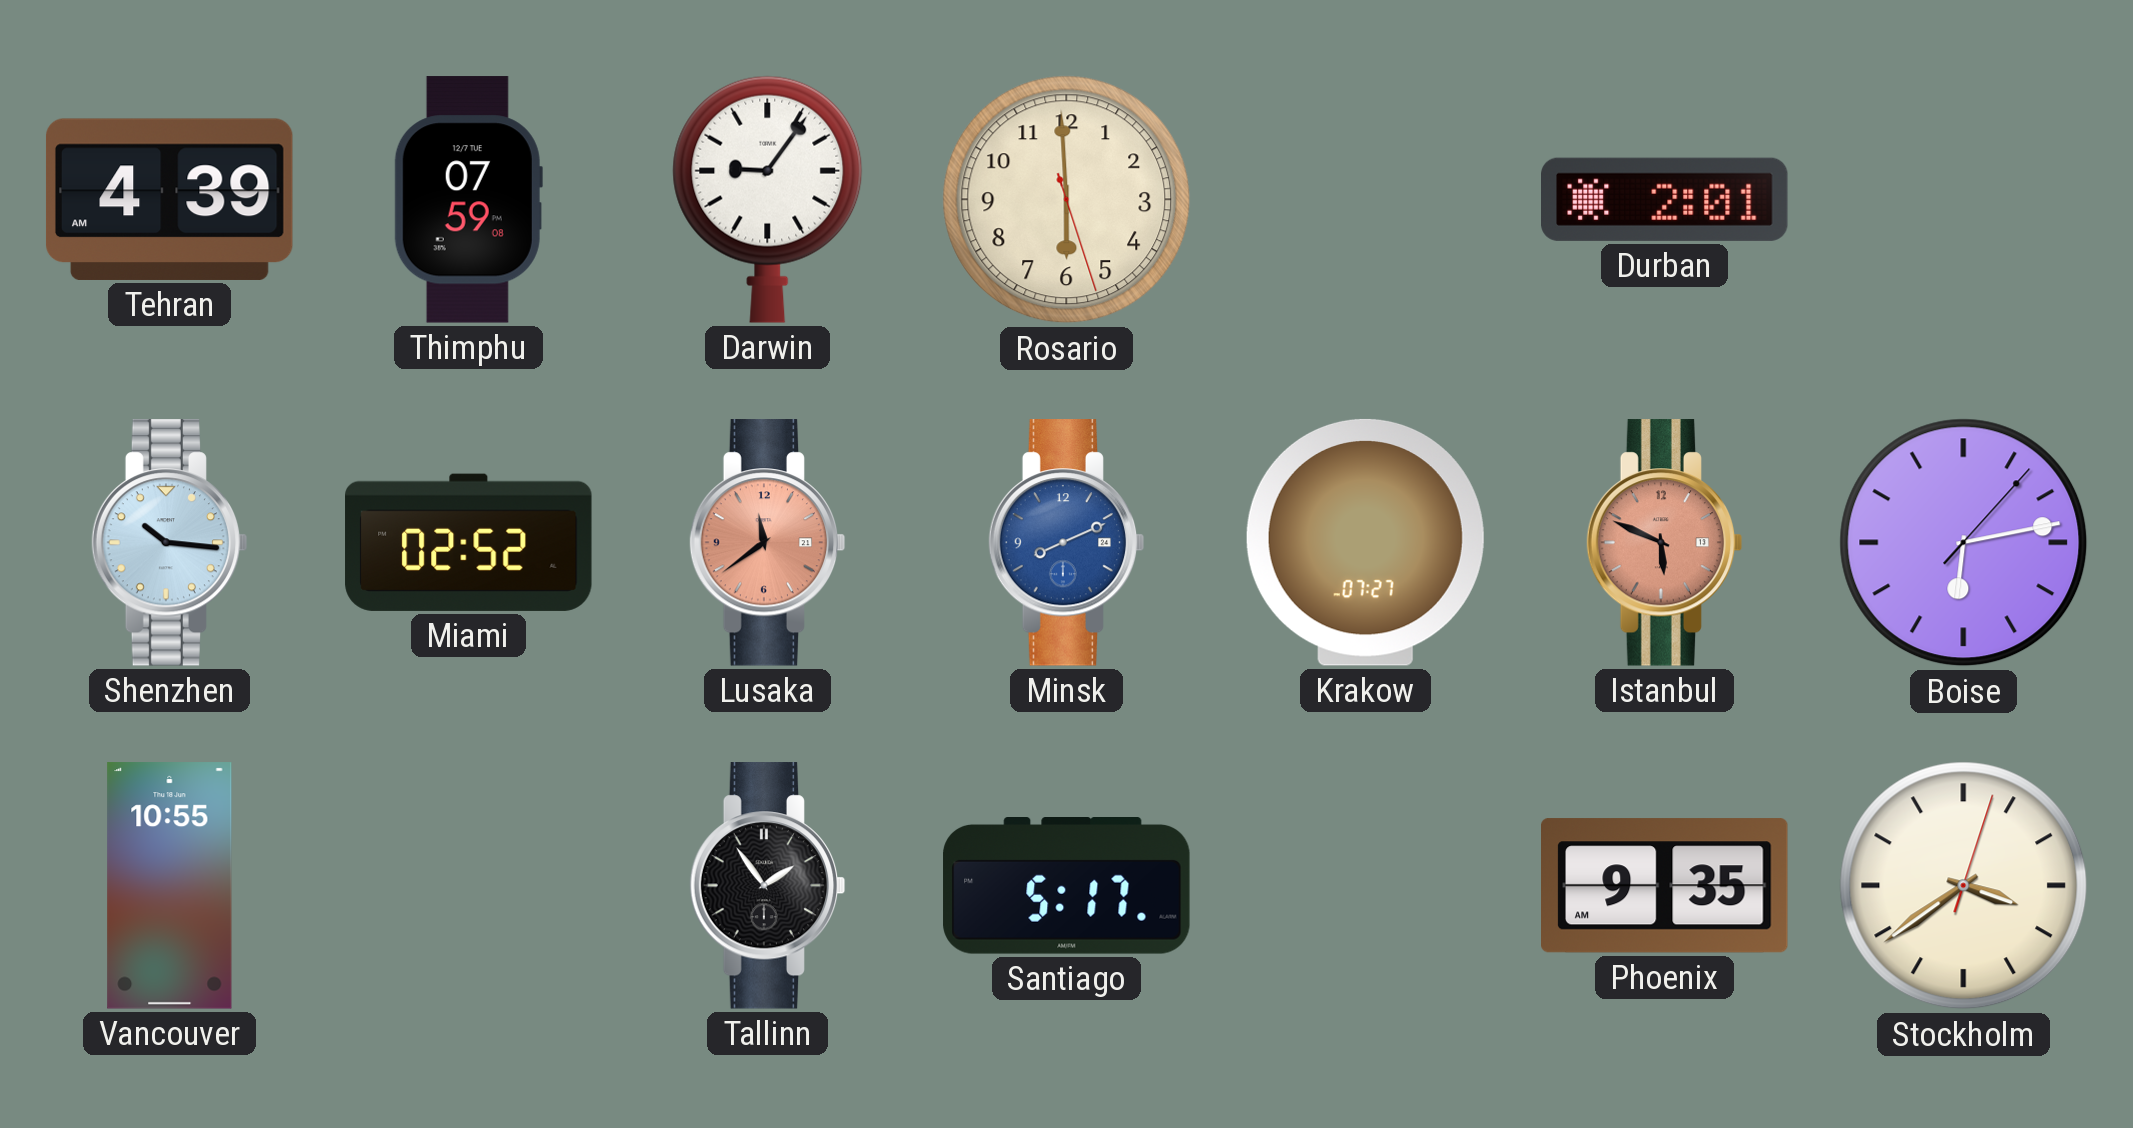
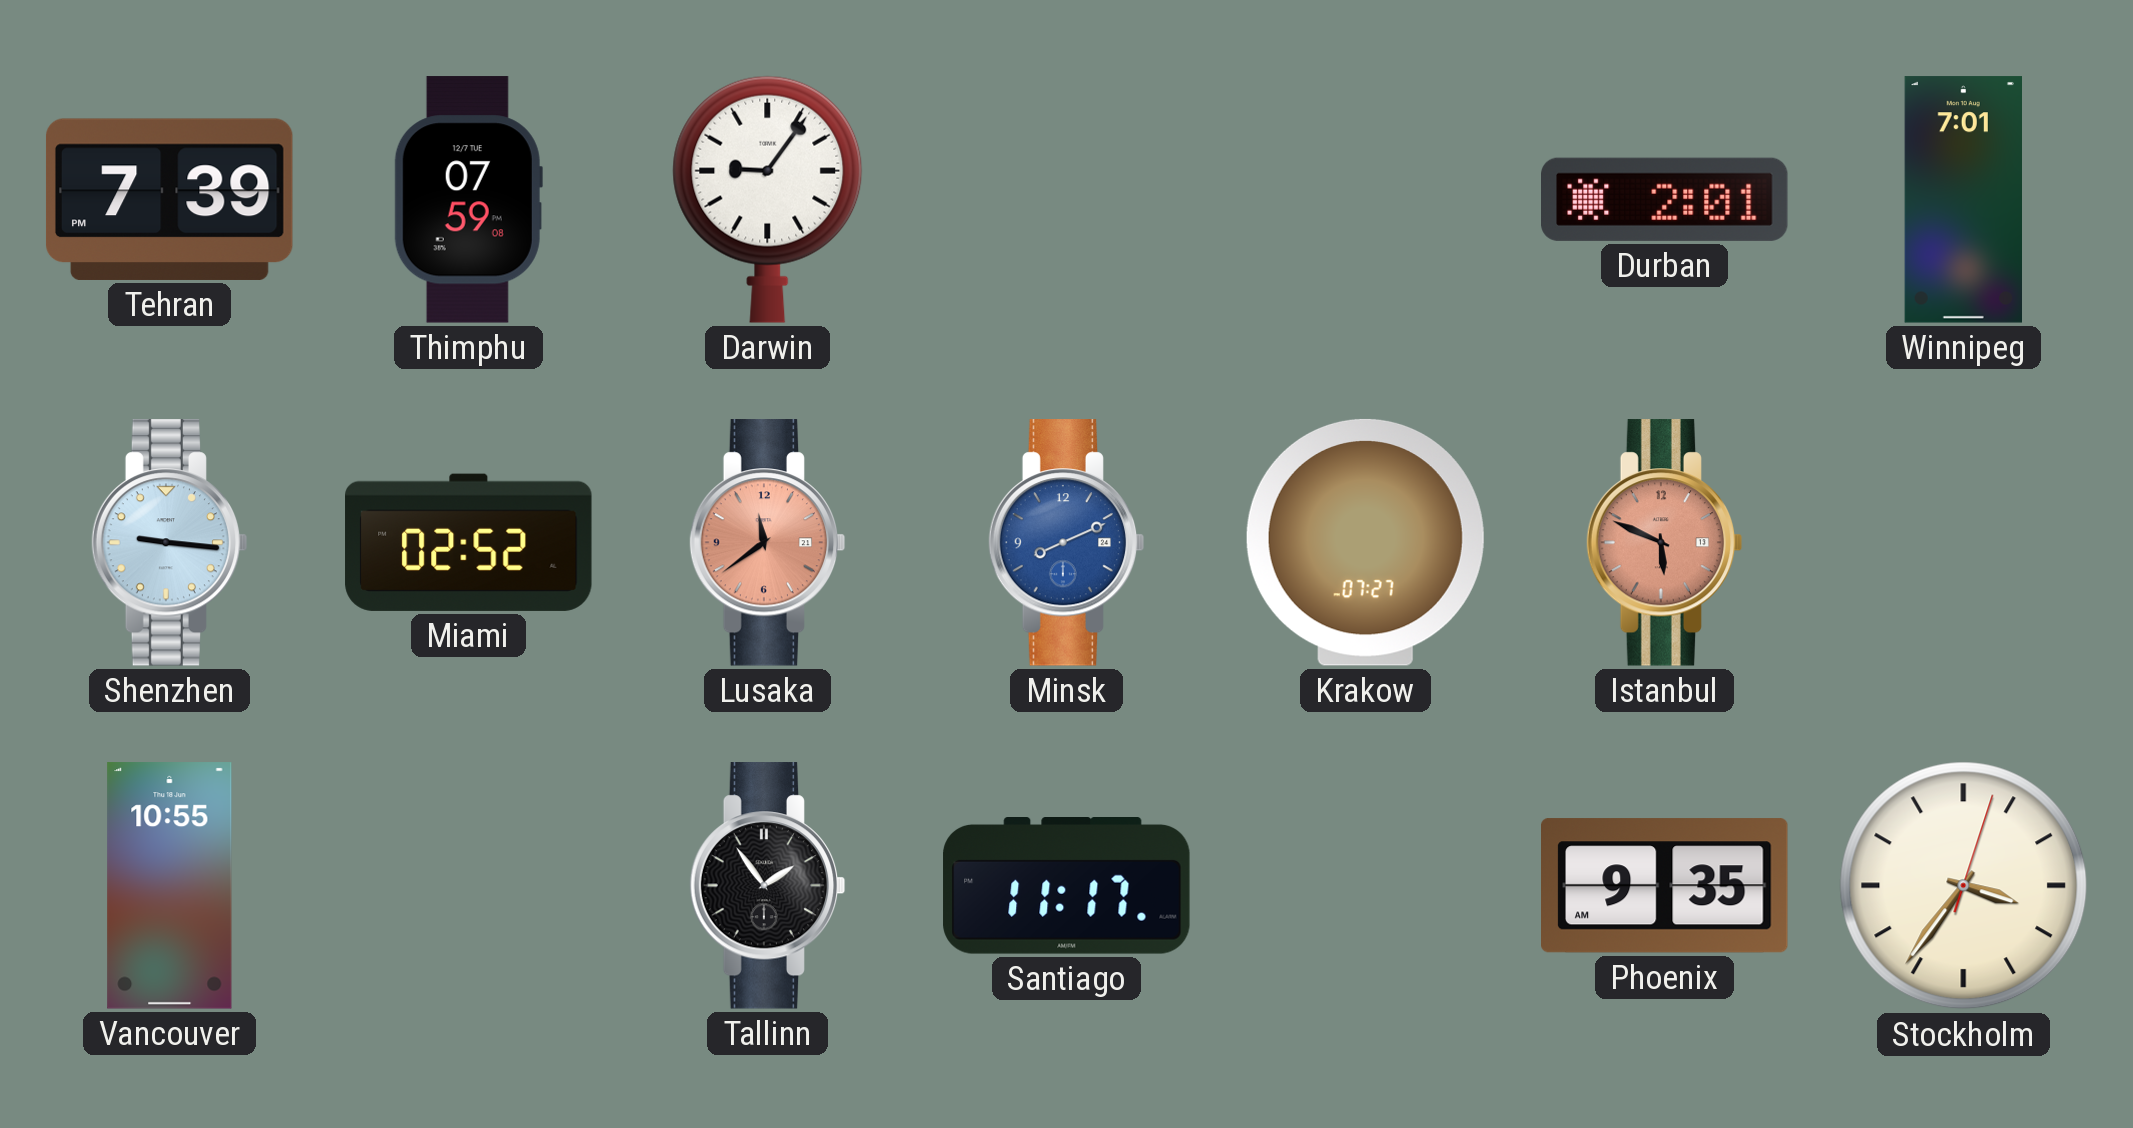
Tehran: 4:39 -> 7:39
Rosario: 5:59 -> none
Winnipeg: none -> 7:01
Shenzhen: 10:16 -> 9:16
Boise: 6:13 -> none
Santiago: 5:17 -> 11:17
Stockholm: 3:39 -> 3:36
